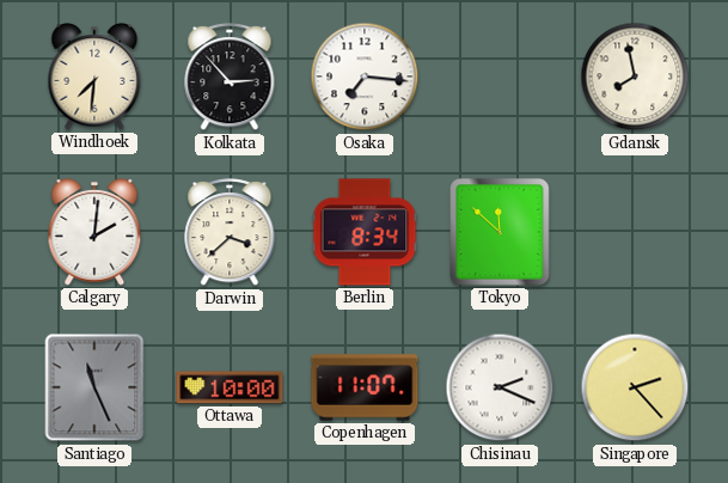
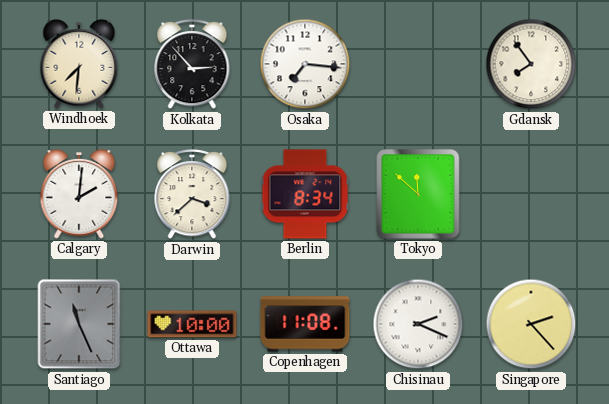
Gdansk: 7:58 -> 7:54
Copenhagen: 11:07 -> 11:08
